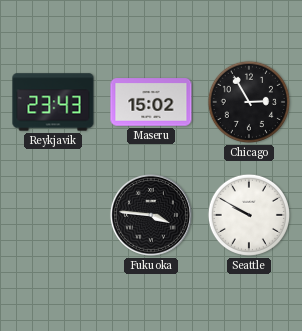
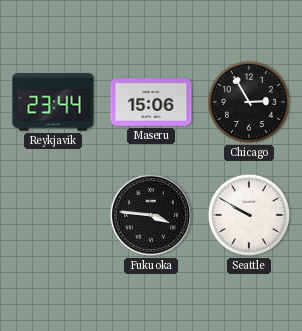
Reykjavik: 23:43 -> 23:44
Maseru: 15:02 -> 15:06
